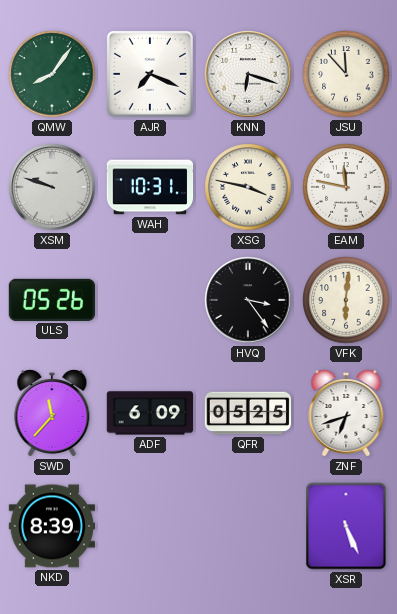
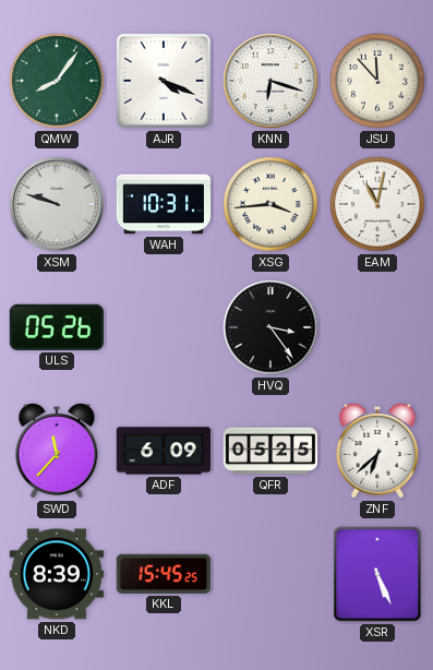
AJR: 7:19 -> 4:19
XSG: 3:47 -> 3:44
EAM: 11:47 -> 11:02
VFK: 6:01 -> none
ZNF: 6:42 -> 6:38
KKL: none -> 15:45
